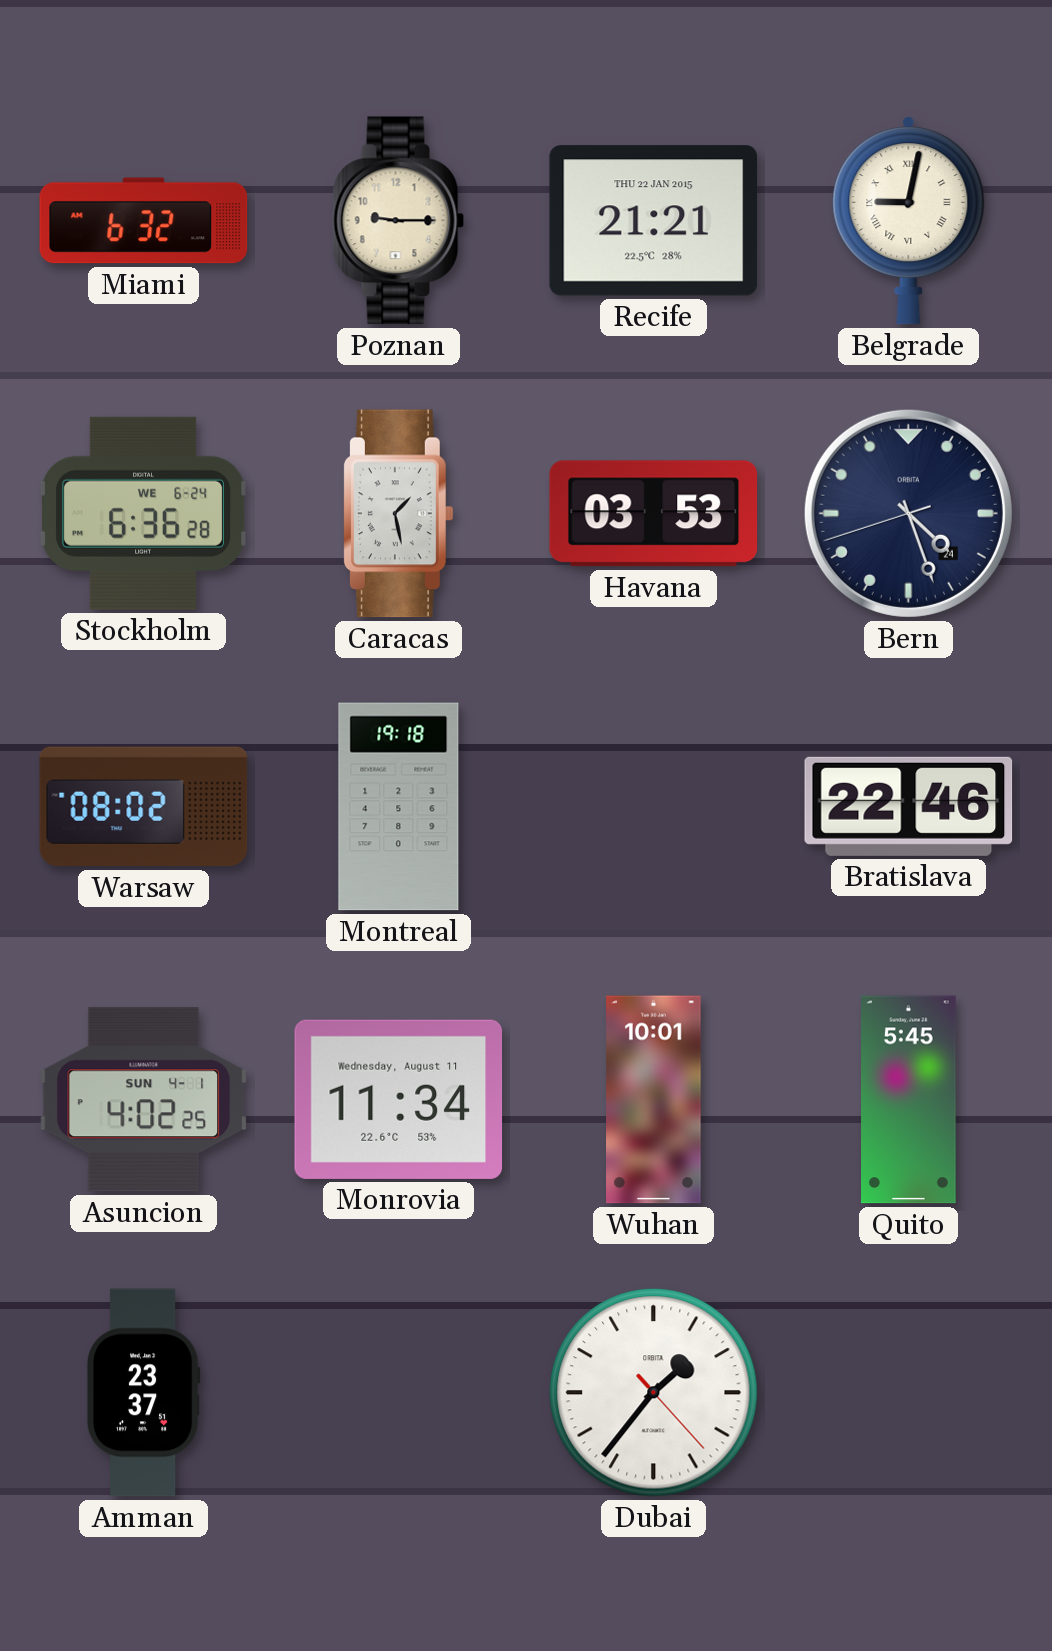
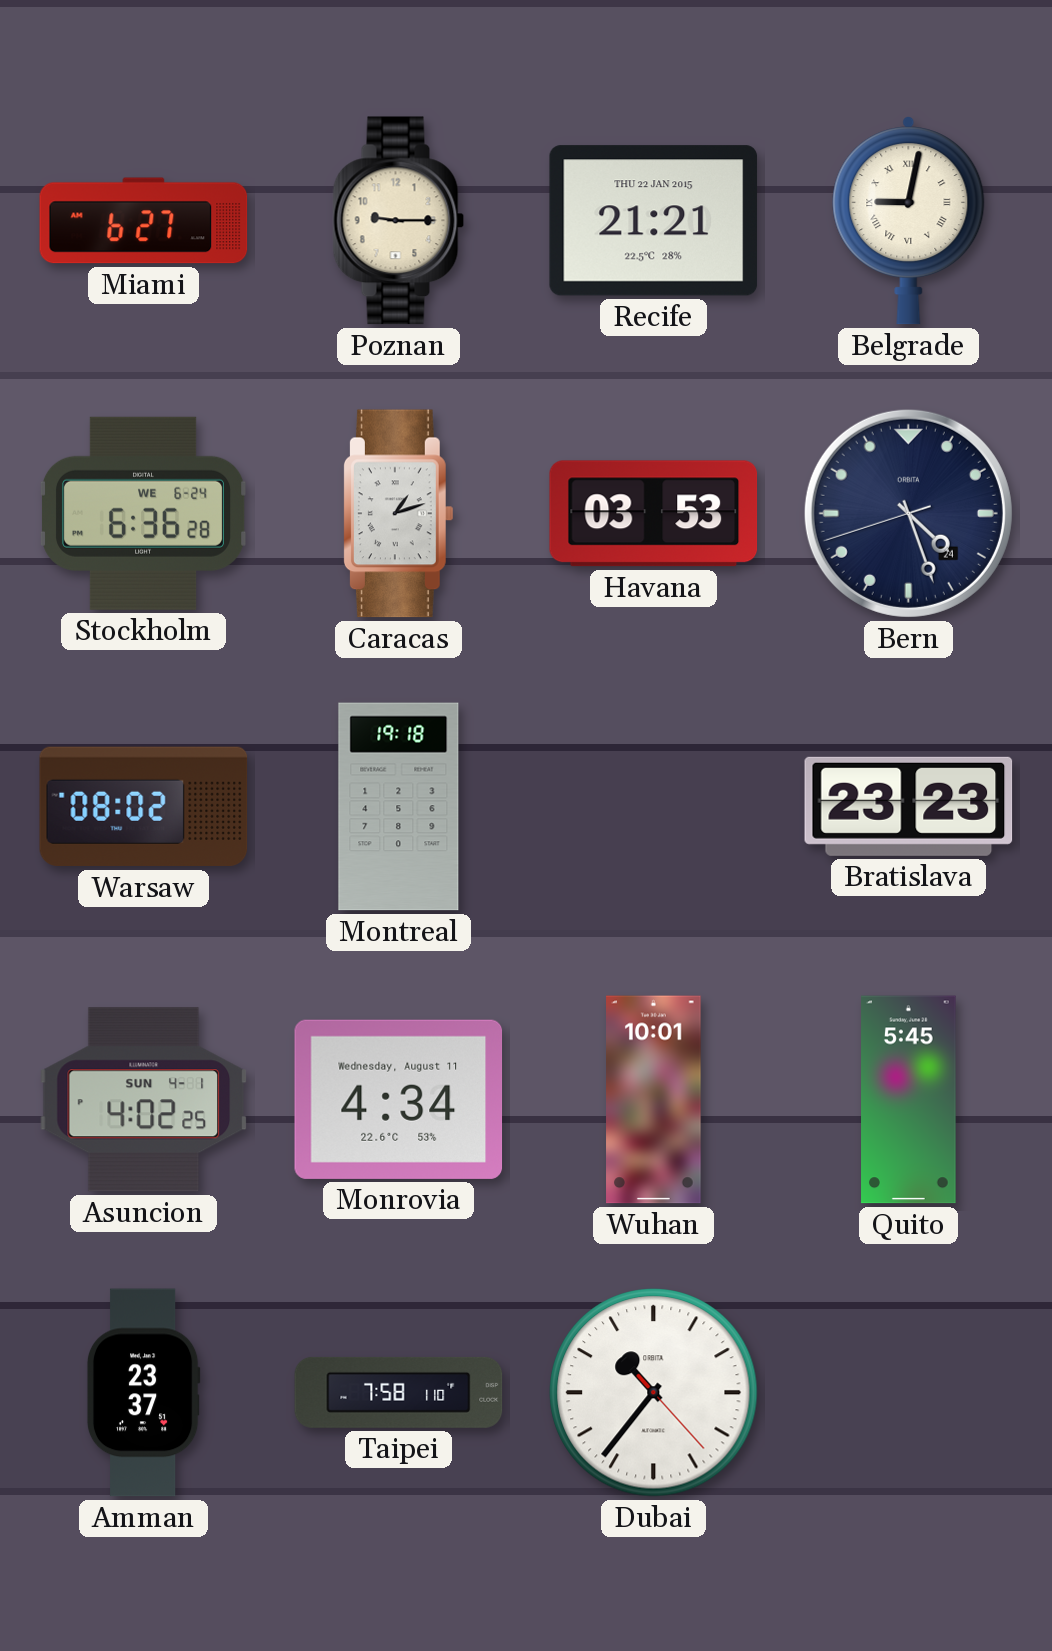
Miami: 6:32 -> 6:27
Caracas: 1:28 -> 1:12
Bratislava: 22:46 -> 23:23
Monrovia: 11:34 -> 4:34
Taipei: none -> 7:58
Dubai: 1:36 -> 10:36
